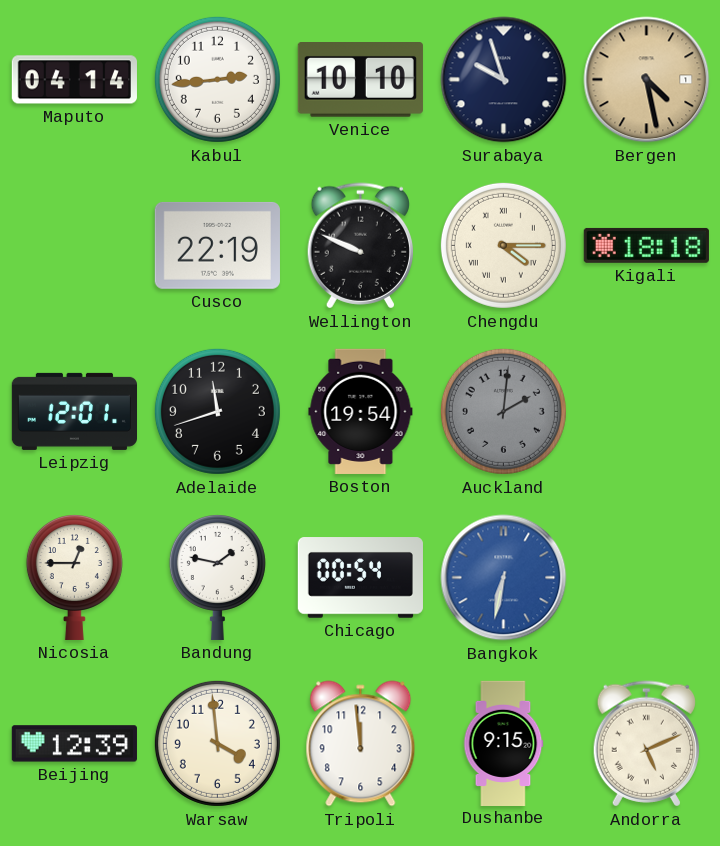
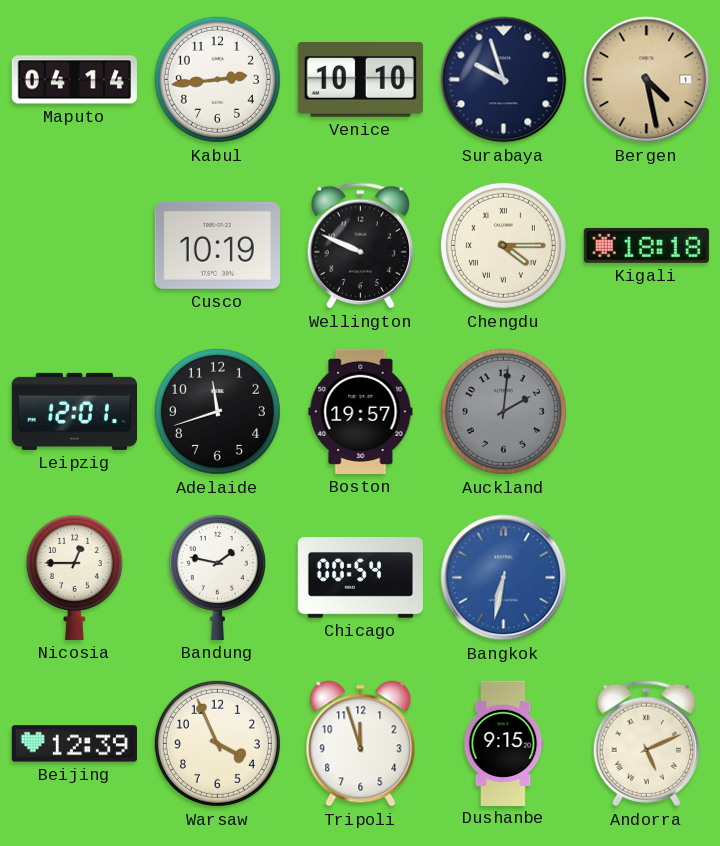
Cusco: 22:19 -> 10:19
Boston: 19:54 -> 19:57
Warsaw: 3:59 -> 3:56
Tripoli: 11:59 -> 11:57
